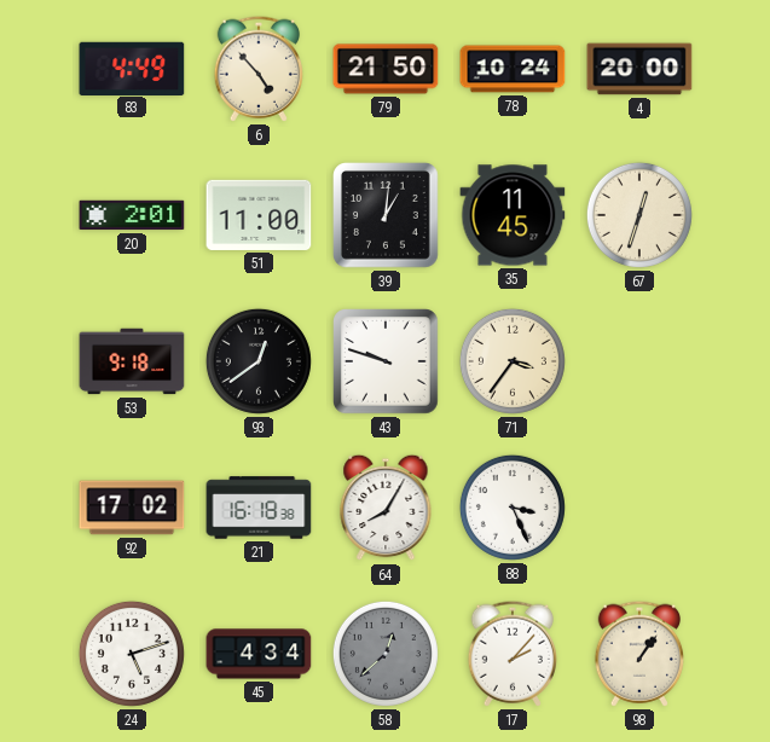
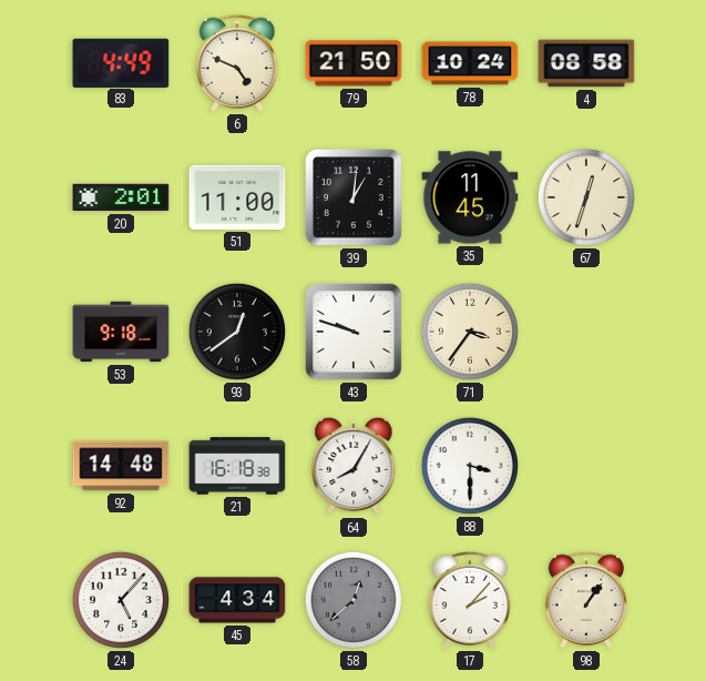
6: 4:53 -> 4:49
4: 20:00 -> 08:58
92: 17:02 -> 14:48
88: 3:26 -> 3:30
24: 5:12 -> 5:07
